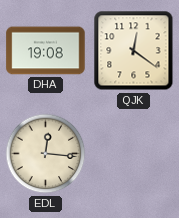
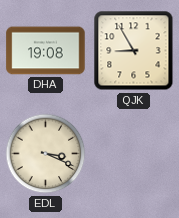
QJK: 12:21 -> 8:55
EDL: 12:16 -> 3:19
